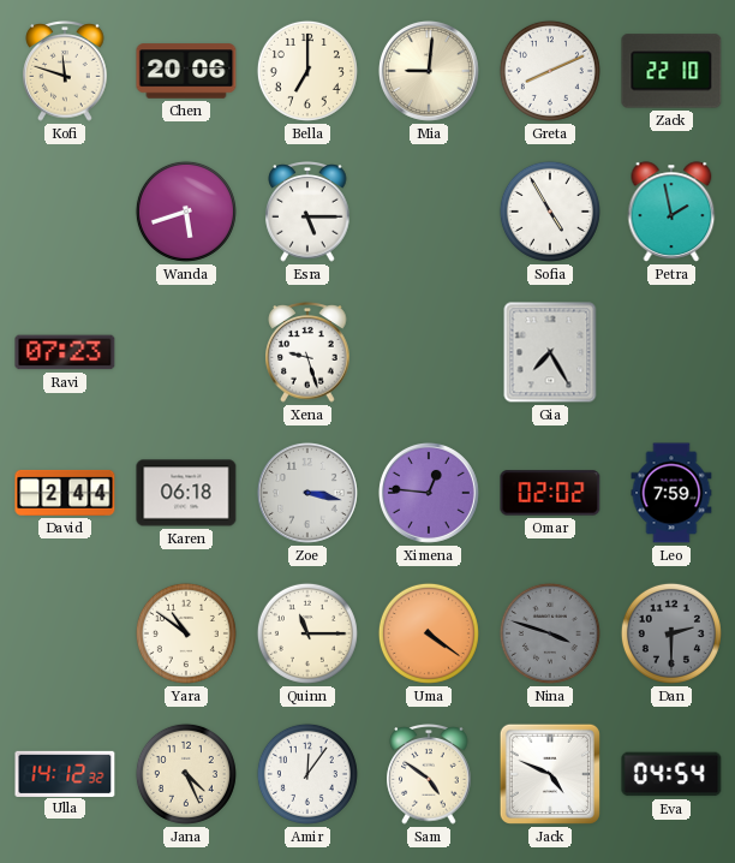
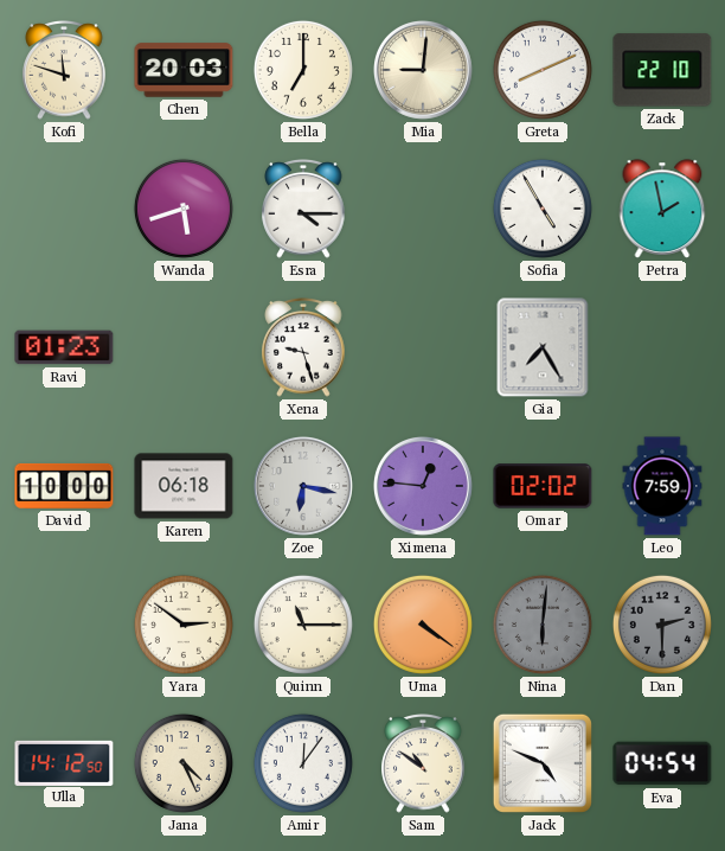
Chen: 20:06 -> 20:03
Esra: 5:15 -> 4:15
Ravi: 07:23 -> 01:23
David: 2:44 -> 10:00
Zoe: 3:17 -> 6:17
Yara: 10:51 -> 2:51
Nina: 3:48 -> 6:01
Ulla: 14:12:32 -> 14:12:50
Sam: 4:51 -> 10:51
